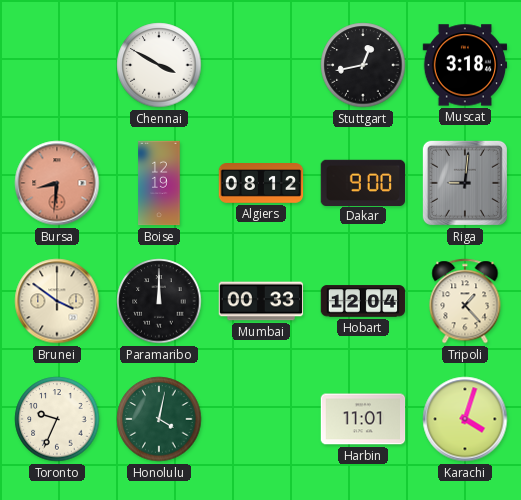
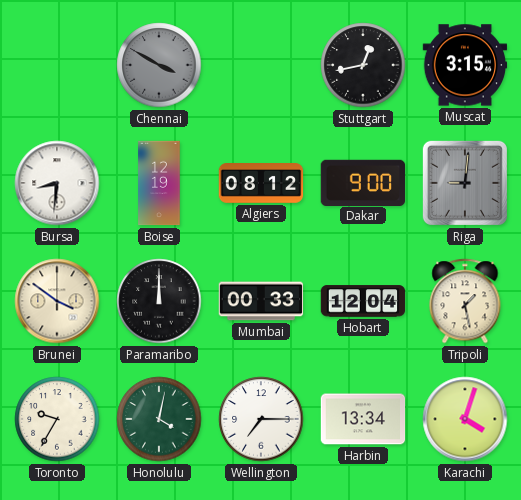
Chennai dial: white -> grey
Muscat: 3:18 -> 3:15
Bursa dial: salmon -> white
Tripoli: 1:23 -> 1:28
Toronto: 9:34 -> 9:35
Wellington: none -> 7:15
Harbin: 11:01 -> 13:34
